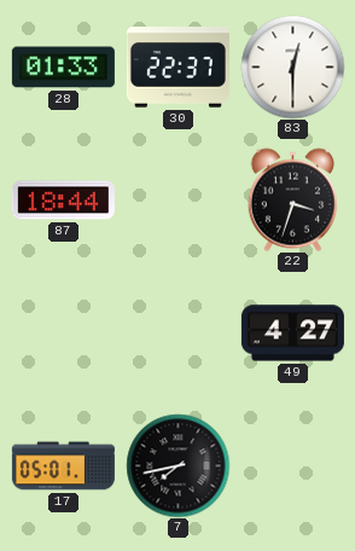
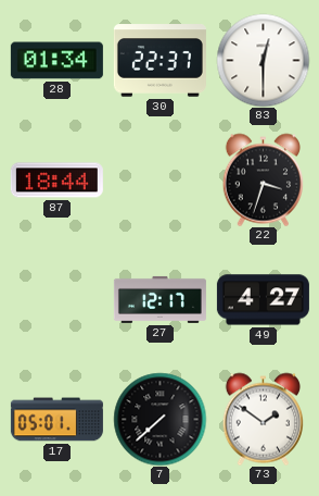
28: 01:33 -> 01:34
27: none -> 12:17
7: 7:43 -> 7:38
73: none -> 1:51
